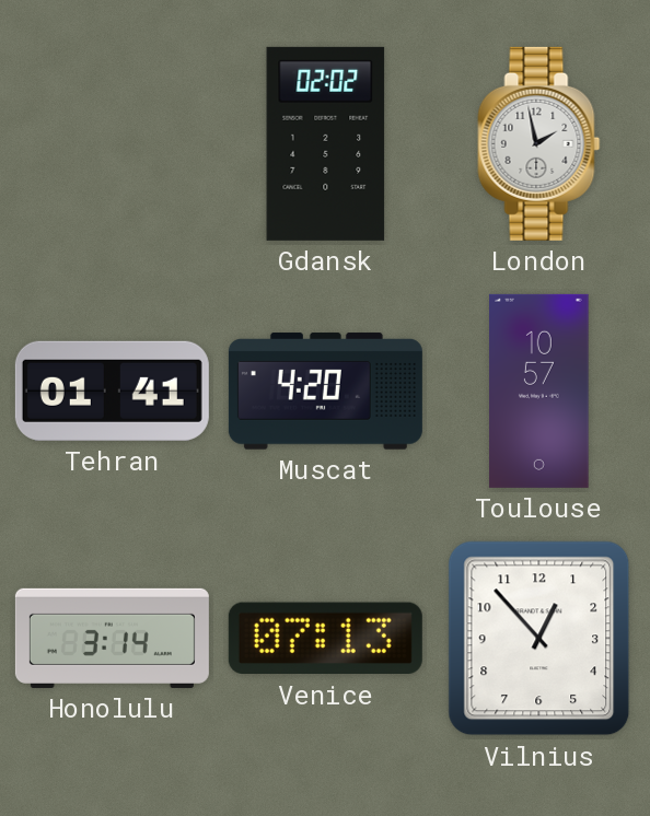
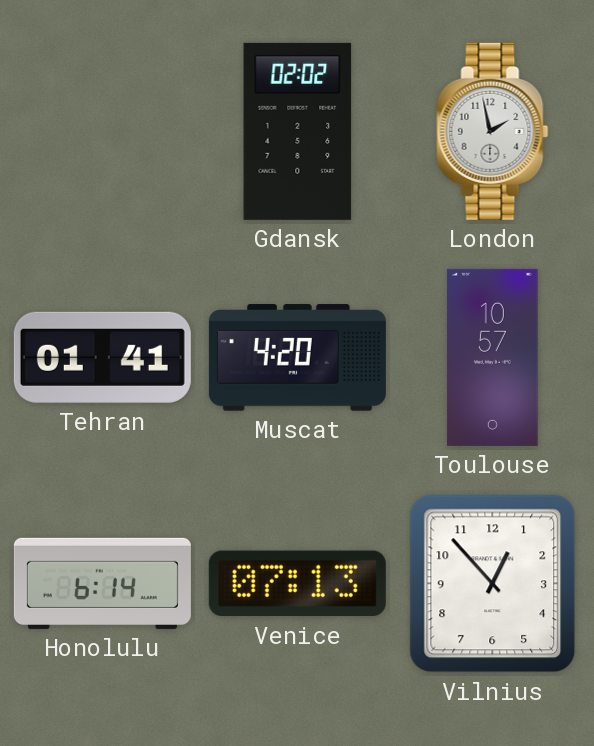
Honolulu: 3:14 -> 6:14
